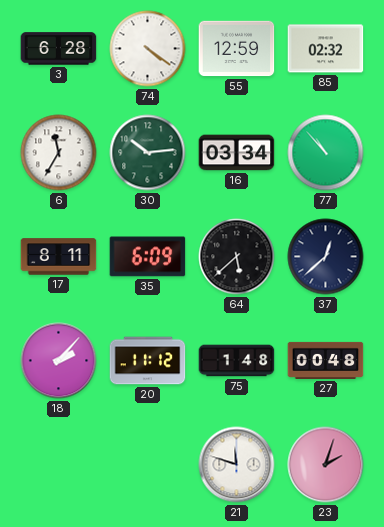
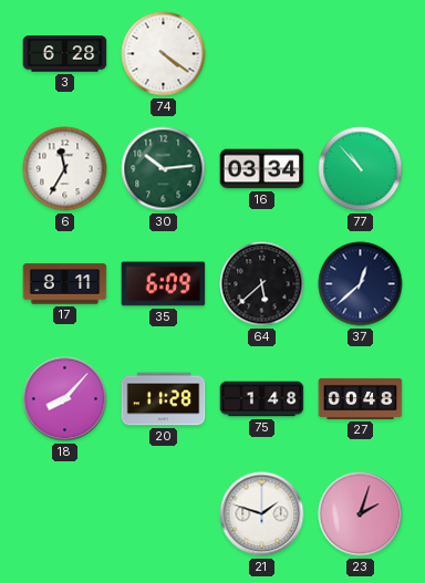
55: 12:59 -> none
85: 02:32 -> none
18: 2:07 -> 8:07
20: 11:12 -> 11:28
21: 11:48 -> 1:48
